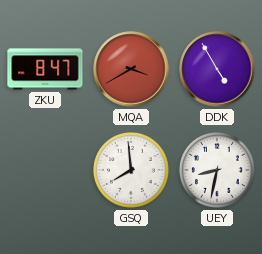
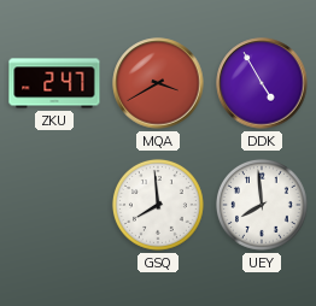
ZKU: 8:47 -> 2:47
UEY: 8:32 -> 7:59
